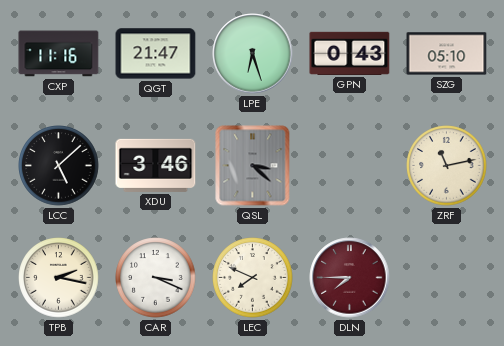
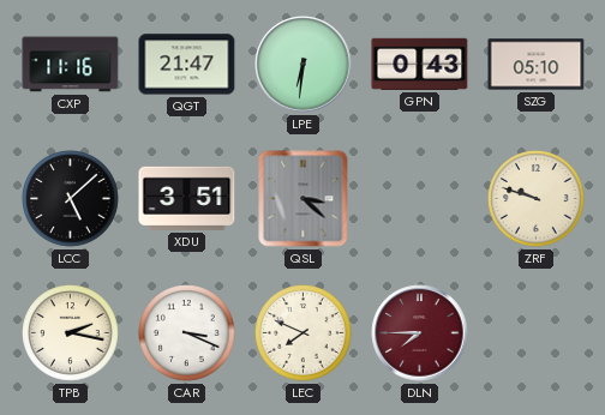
LPE: 6:27 -> 6:31
XDU: 3:46 -> 3:51
ZRF: 11:13 -> 9:48
